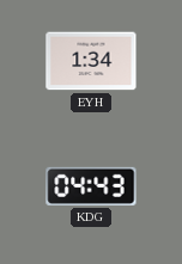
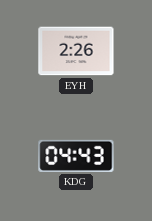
EYH: 1:34 -> 2:26
